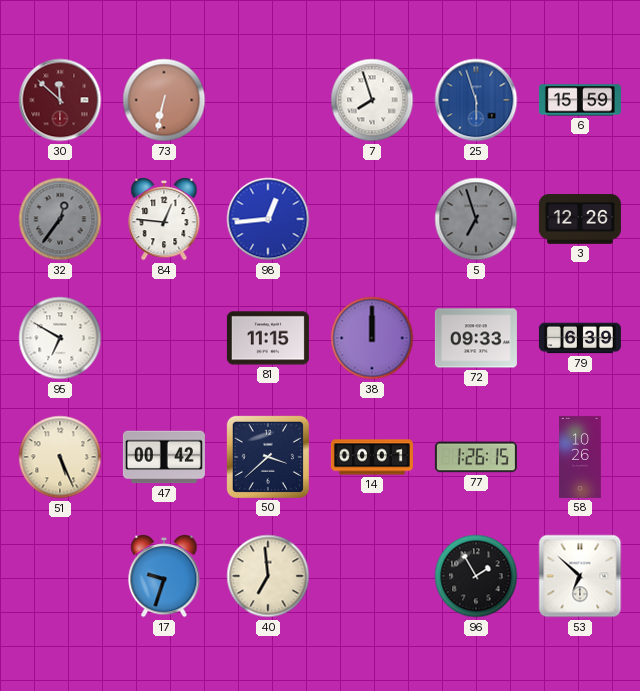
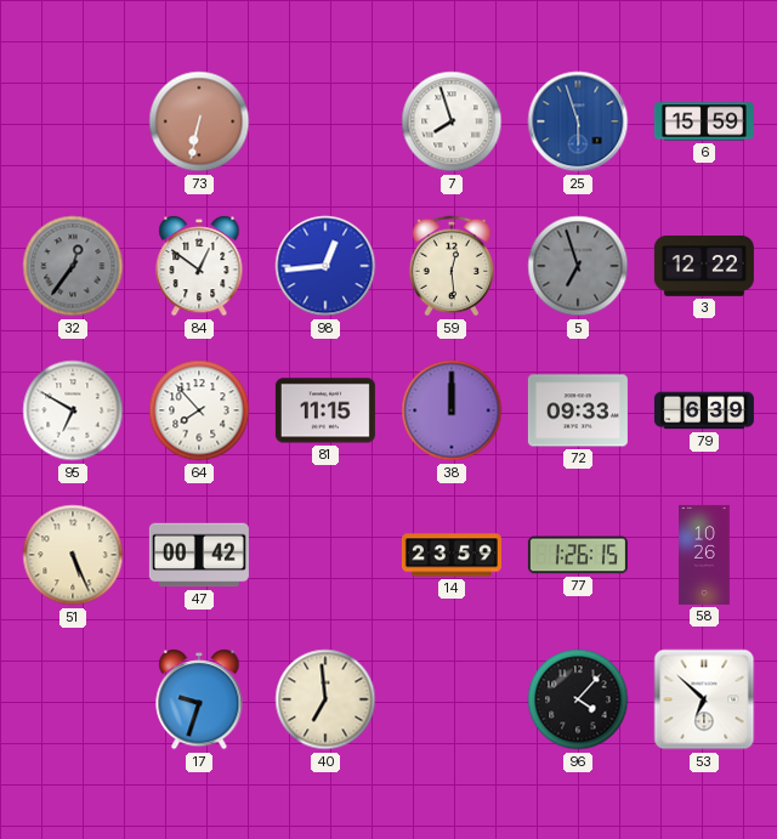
30: 11:52 -> none
84: 12:46 -> 12:51
59: none -> 12:29
3: 12:26 -> 12:22
64: none -> 7:53
50: 3:38 -> none
14: 00:01 -> 23:59
96: 1:55 -> 4:07
